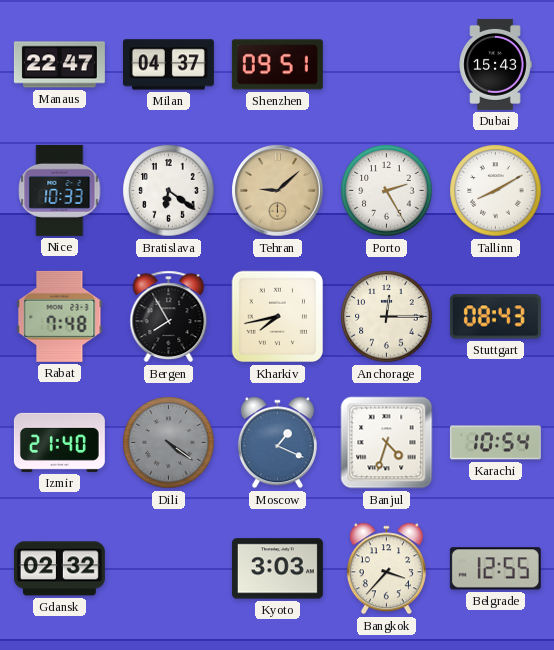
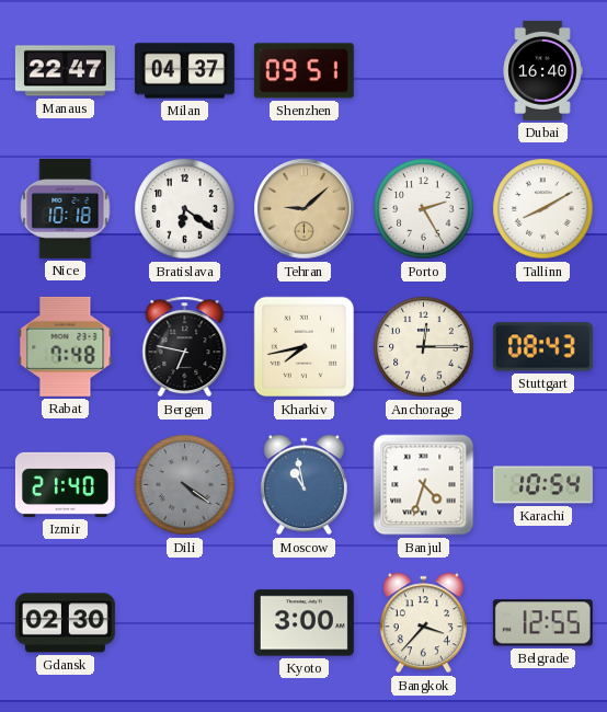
Dubai: 15:43 -> 16:40
Nice: 10:33 -> 10:18
Bergen: 7:55 -> 6:47
Moscow: 1:19 -> 10:58
Gdansk: 02:32 -> 02:30
Kyoto: 3:03 -> 3:00
